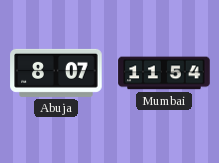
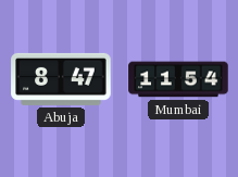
Abuja: 8:07 -> 8:47
